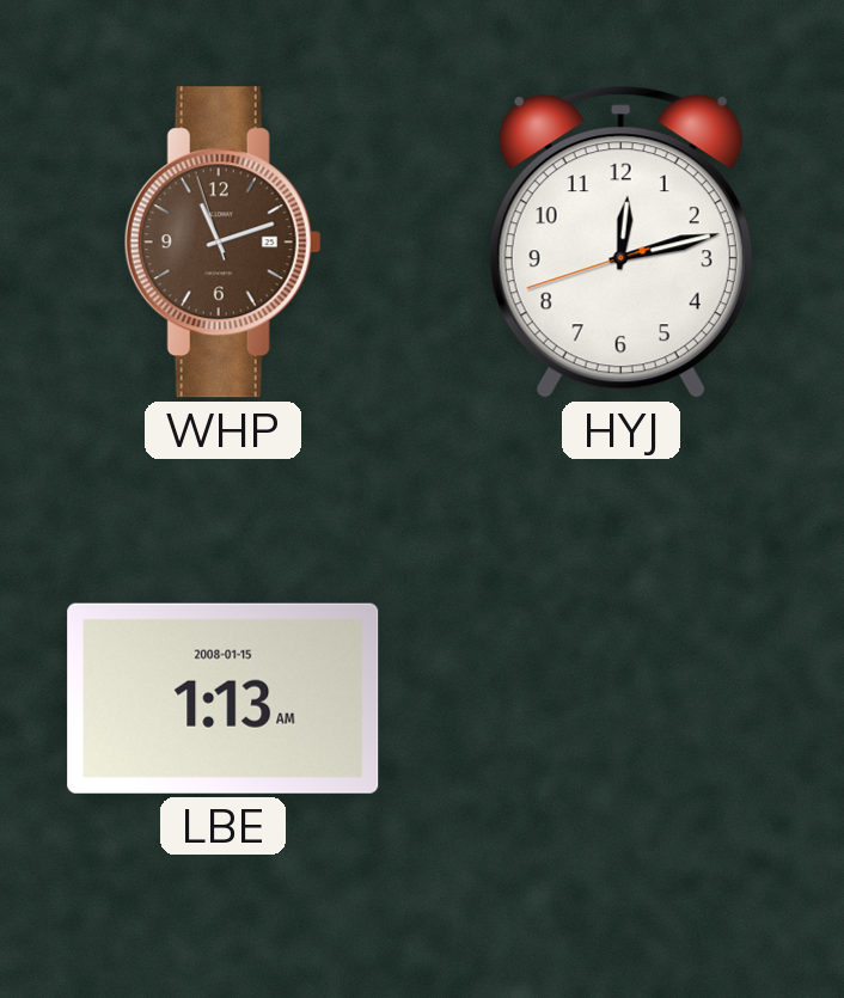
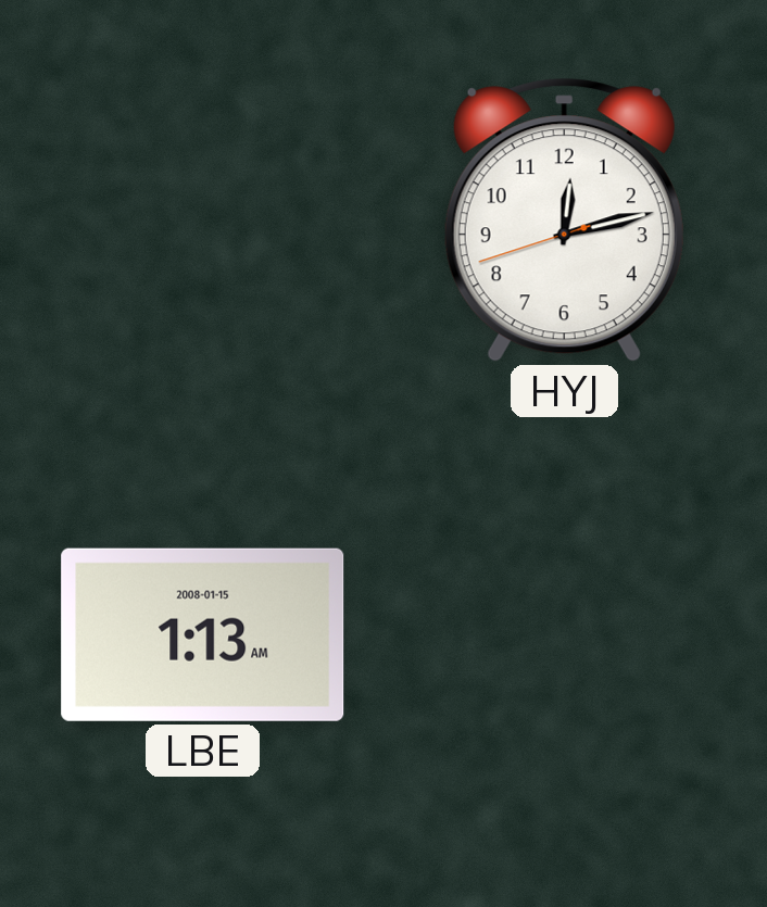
WHP: 11:11 -> none
